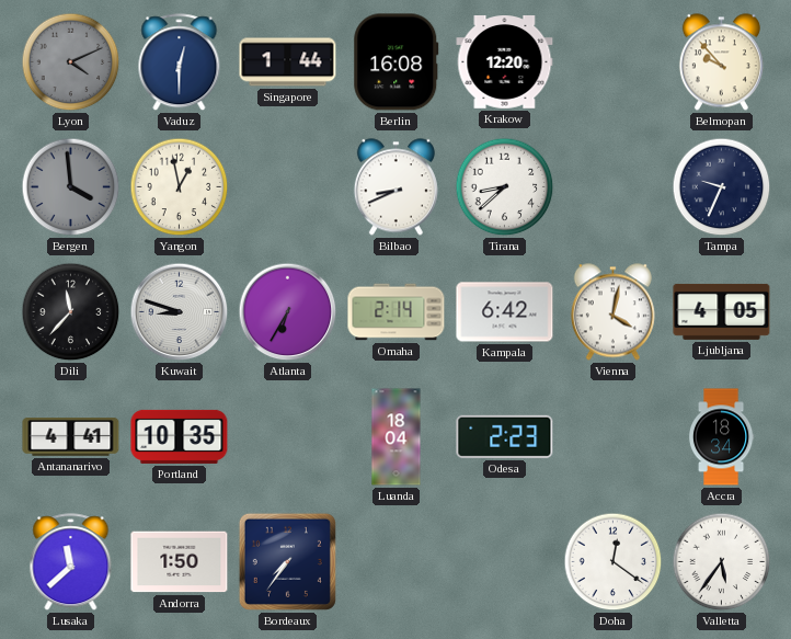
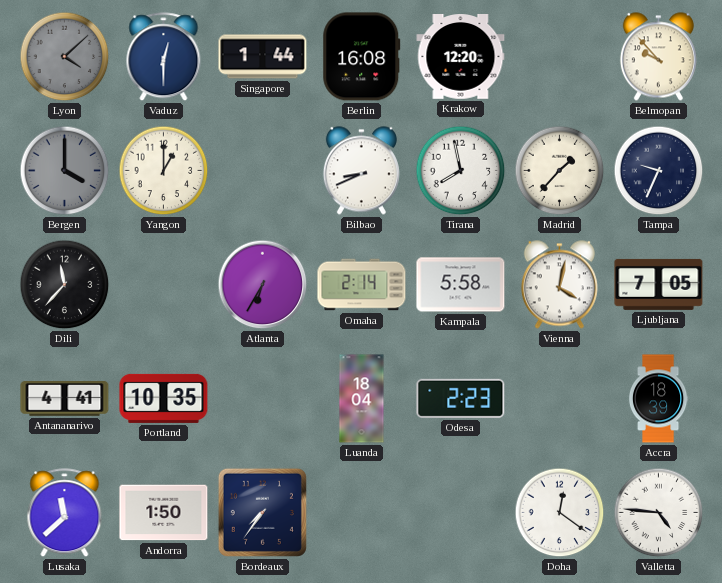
Lyon: 4:11 -> 4:08
Bergen: 3:59 -> 4:00
Yangon: 12:58 -> 1:00
Tirana: 8:38 -> 7:58
Madrid: none -> 1:37
Kuwait: 8:48 -> none
Kampala: 6:42 -> 5:58
Ljubljana: 4:05 -> 7:05
Accra: 18:34 -> 18:39
Valletta: 5:36 -> 4:46
